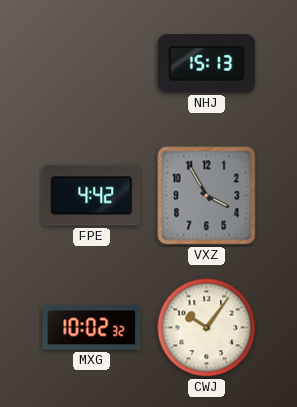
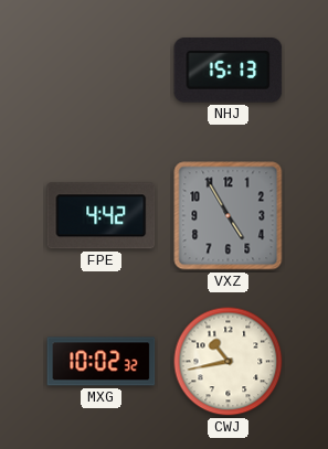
VXZ: 3:55 -> 4:55
CWJ: 10:06 -> 10:43
